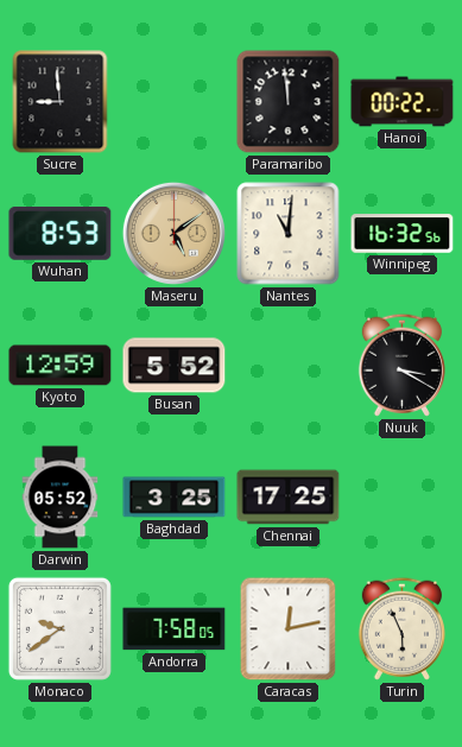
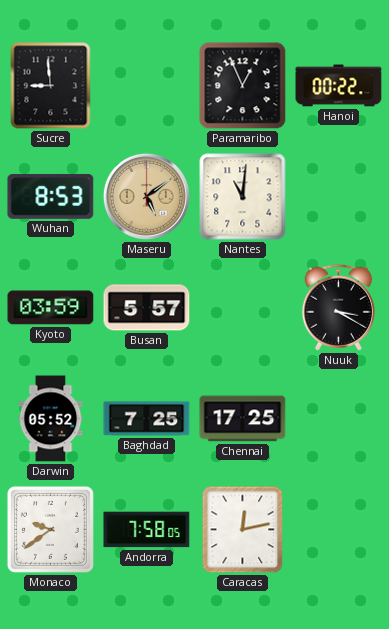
Paramaribo: 11:59 -> 12:56
Winnipeg: 16:32 -> none
Kyoto: 12:59 -> 03:59
Busan: 5:52 -> 5:57
Baghdad: 3:25 -> 7:25
Turin: 5:56 -> none
